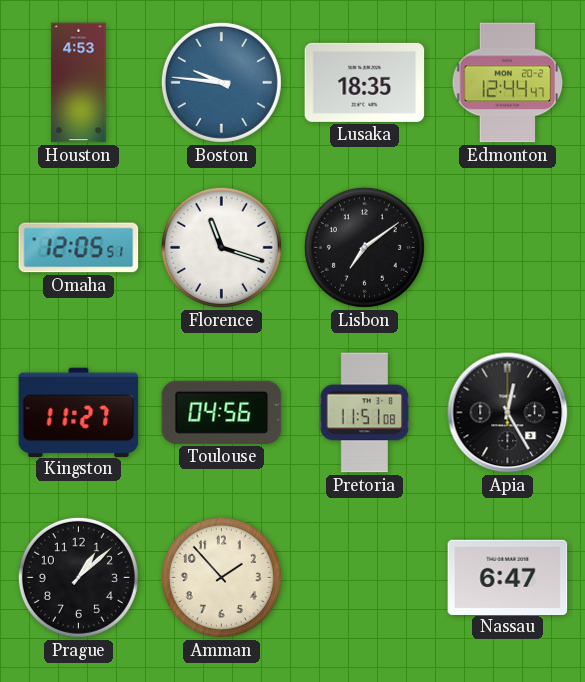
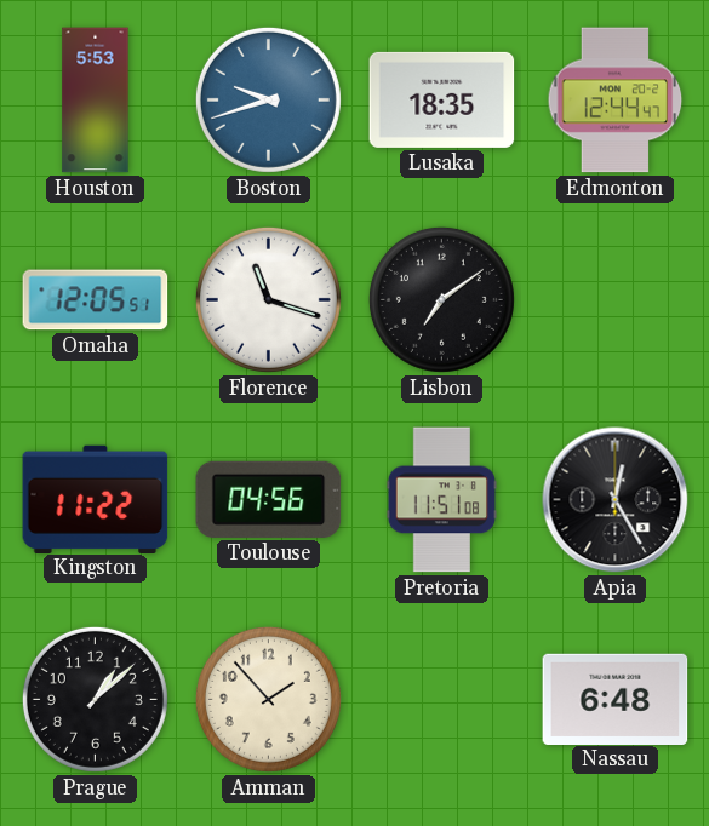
Houston: 4:53 -> 5:53
Boston: 9:46 -> 9:42
Kingston: 11:27 -> 11:22
Nassau: 6:47 -> 6:48
